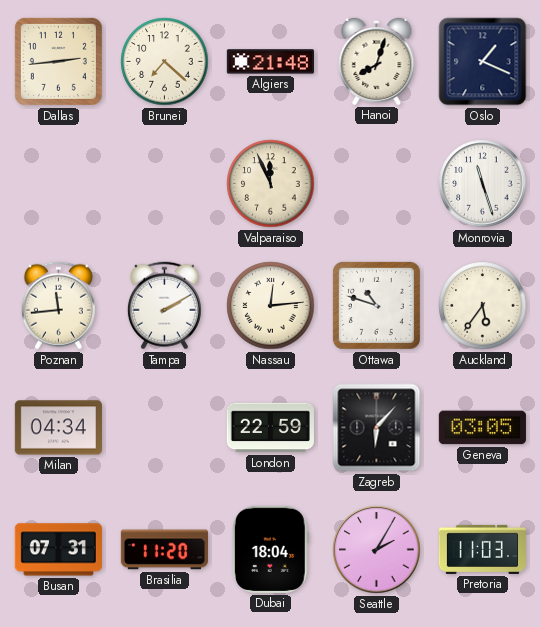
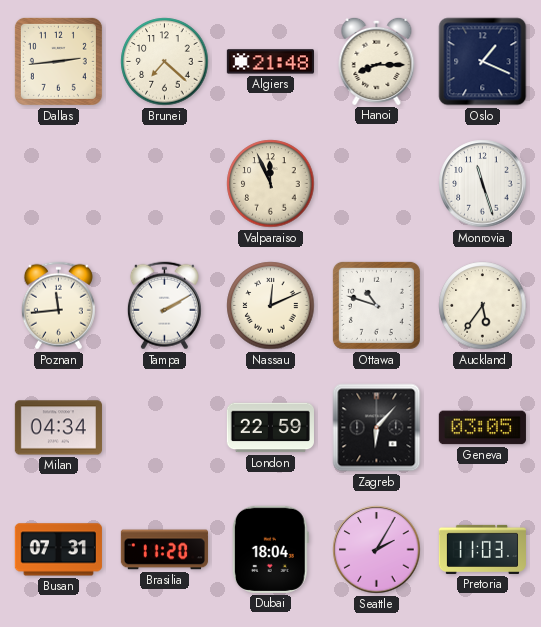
Hanoi: 8:03 -> 8:15
Nassau: 12:14 -> 12:11
